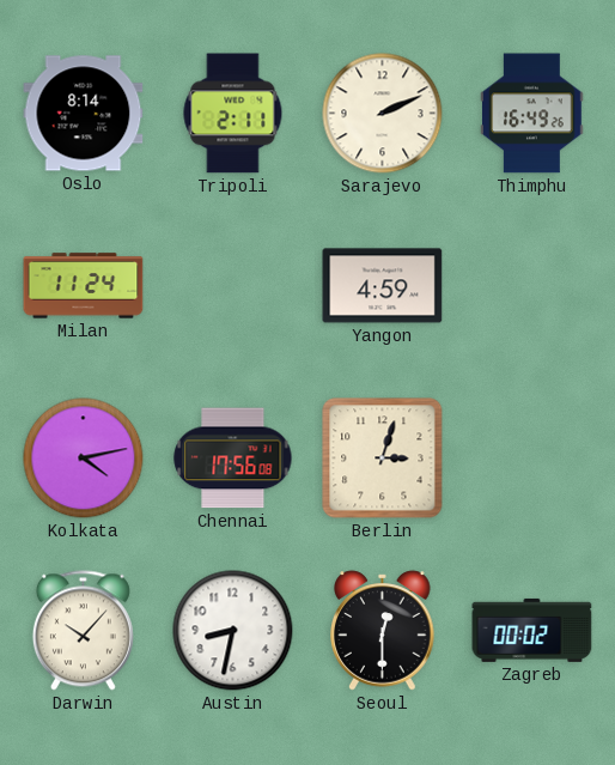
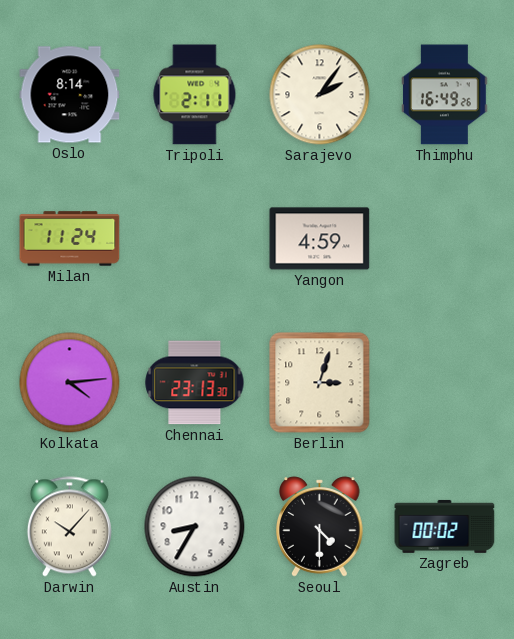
Sarajevo: 2:11 -> 2:06
Kolkata: 4:13 -> 4:14
Chennai: 17:56 -> 23:13
Austin: 8:32 -> 8:35
Seoul: 12:30 -> 4:30
